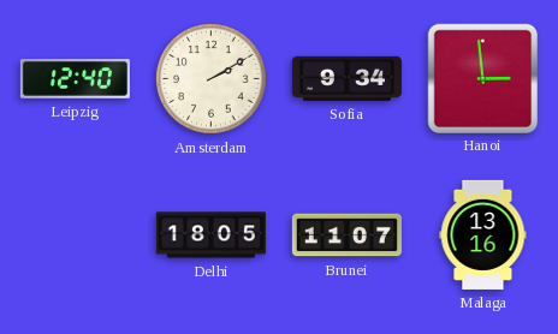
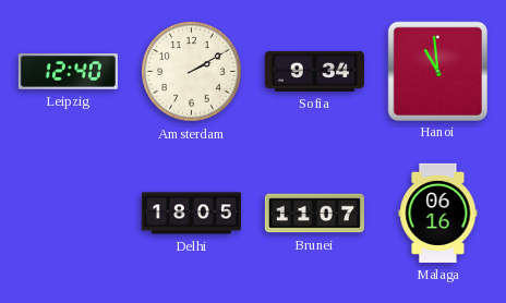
Hanoi: 2:59 -> 10:59
Malaga: 13:16 -> 06:16
